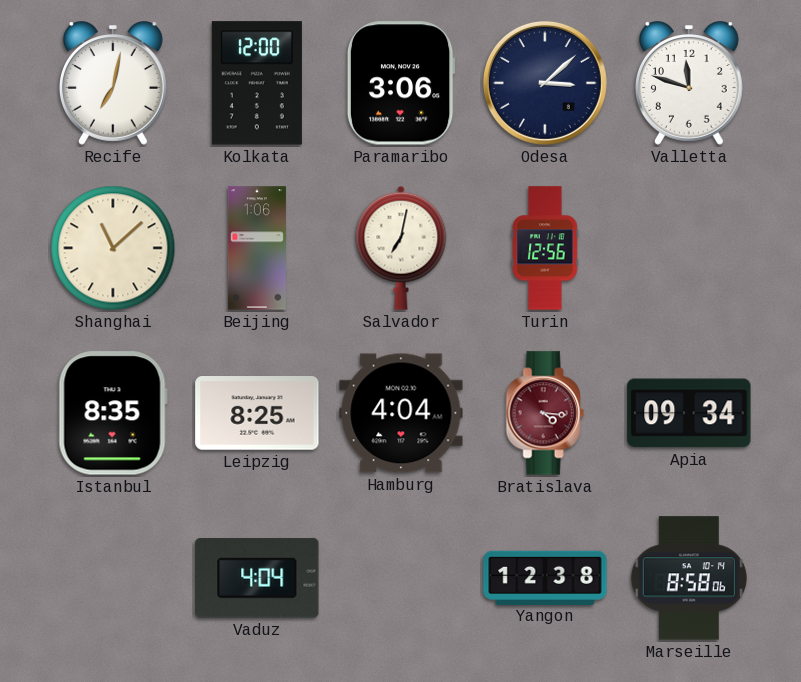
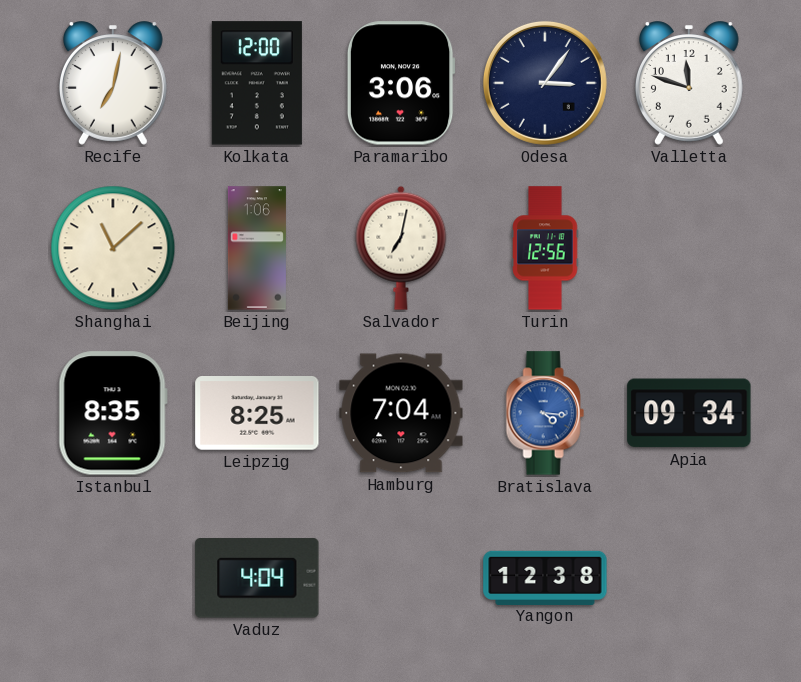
Odesa: 3:08 -> 3:06
Hamburg: 4:04 -> 7:04
Bratislava dial: burgundy -> blue
Marseille: 8:58 -> none
